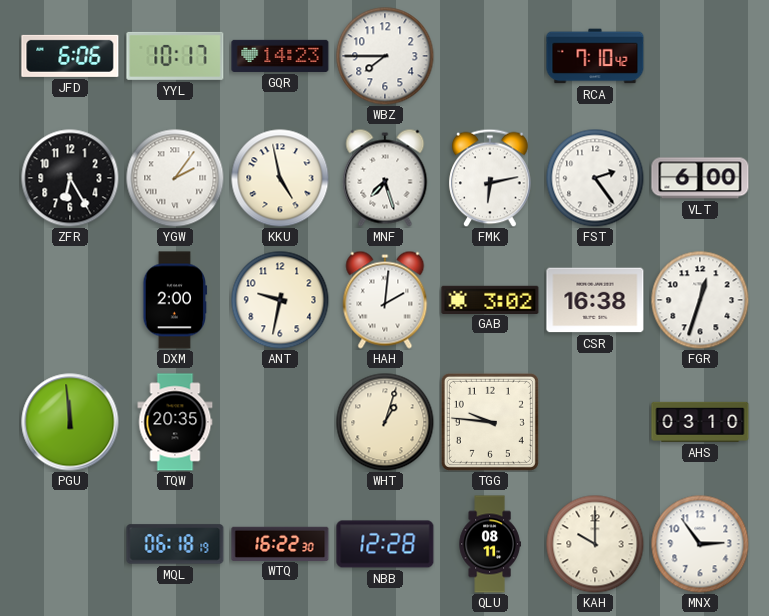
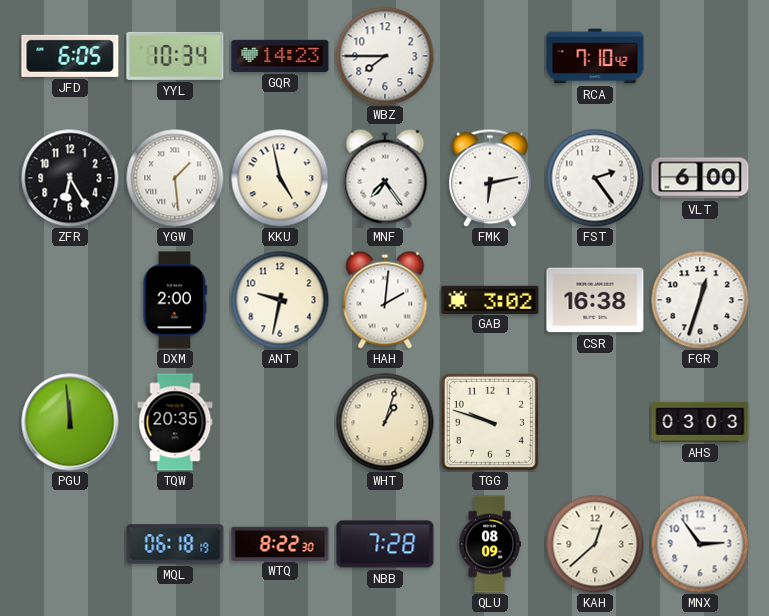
JFD: 6:06 -> 6:05
YYL: 10:17 -> 10:34
YGW: 2:06 -> 1:29
MNF: 7:27 -> 7:24
TGG: 9:46 -> 9:48
AHS: 03:10 -> 03:03
WTQ: 16:22 -> 8:22
NBB: 12:28 -> 7:28
QLU: 08:11 -> 08:09
KAH: 10:00 -> 12:38
